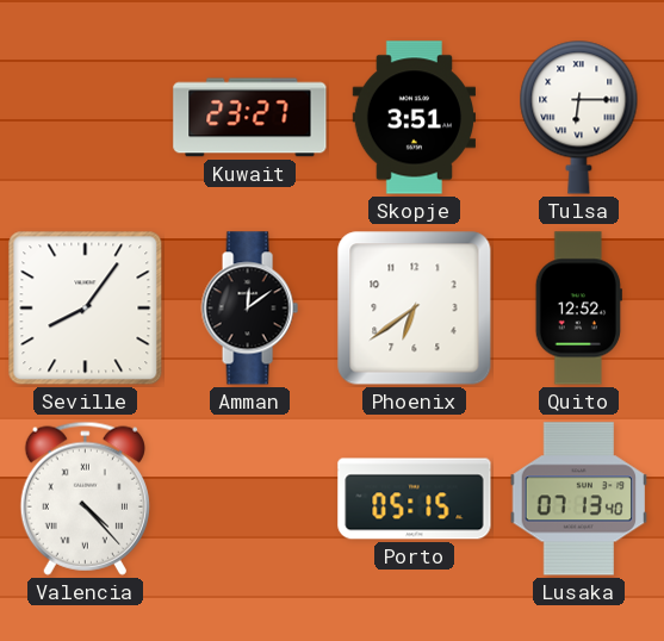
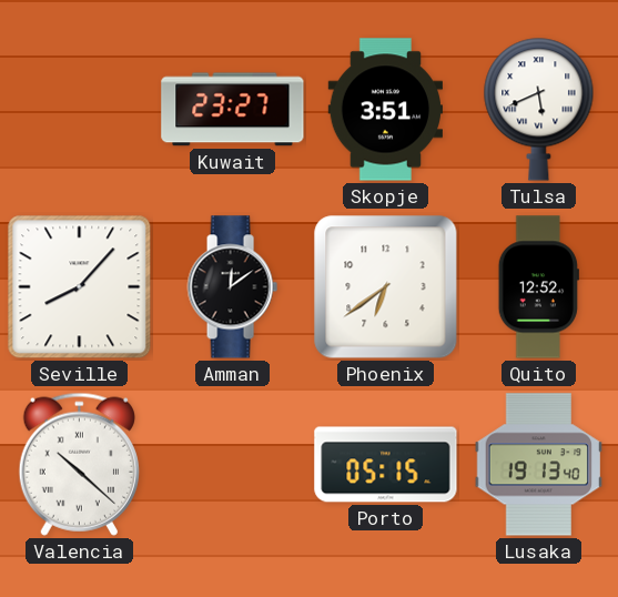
Tulsa: 6:15 -> 5:41
Seville: 8:06 -> 8:07
Valencia: 4:23 -> 10:22
Lusaka: 07:13 -> 19:13
